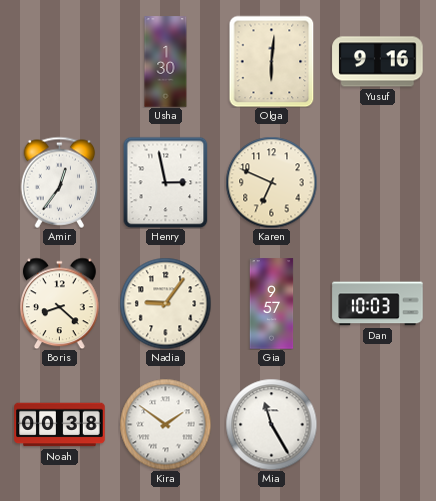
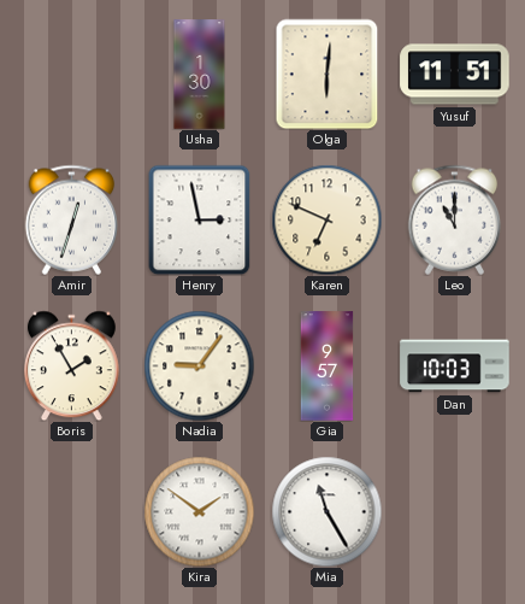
Yusuf: 9:16 -> 11:51
Amir: 12:36 -> 12:33
Leo: none -> 11:00
Boris: 8:22 -> 1:55
Noah: 00:38 -> none
